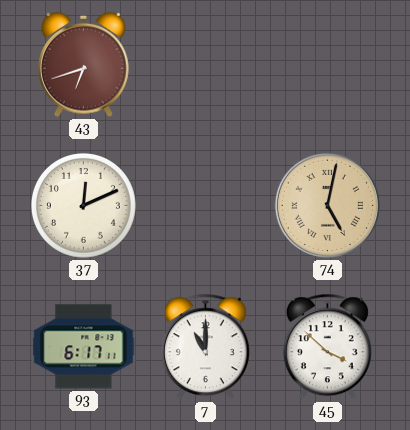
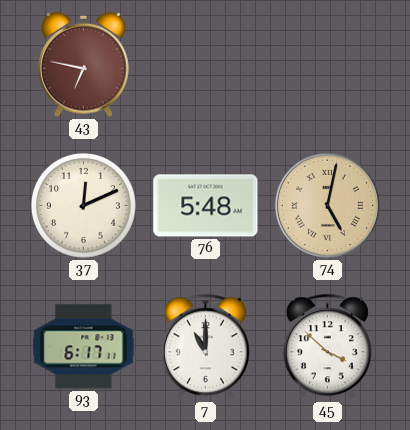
43: 6:42 -> 6:47
76: none -> 5:48
